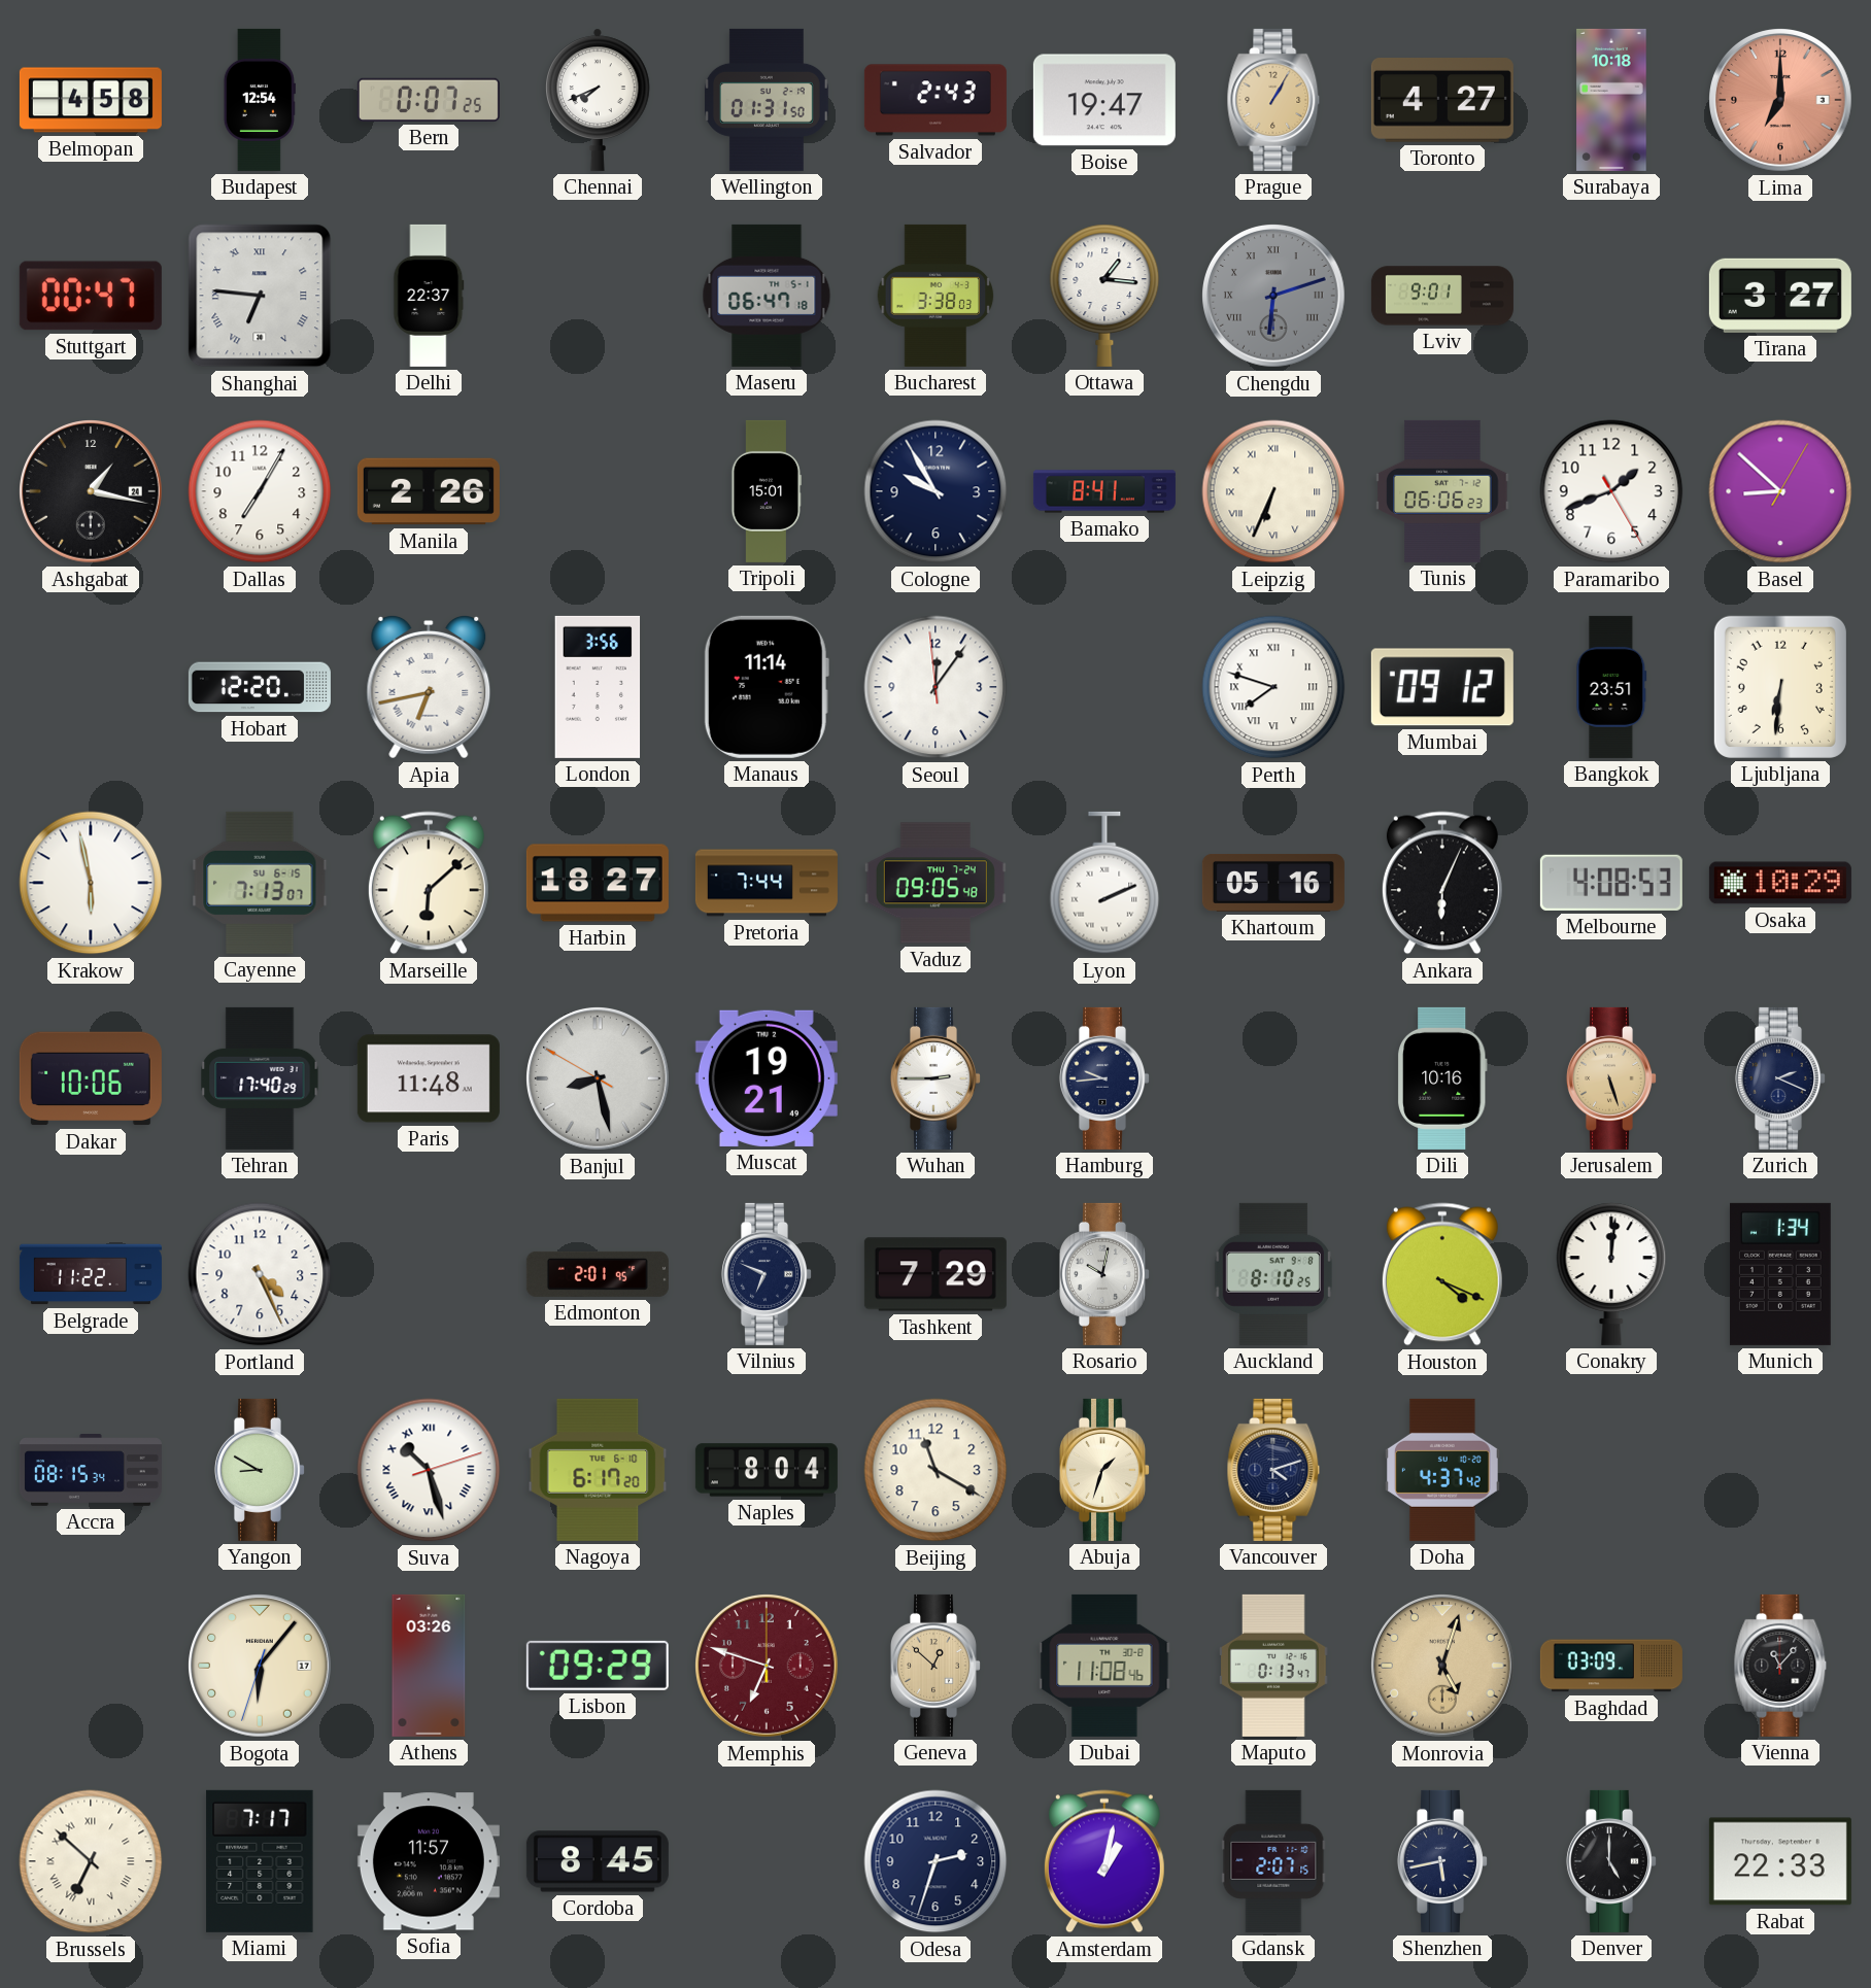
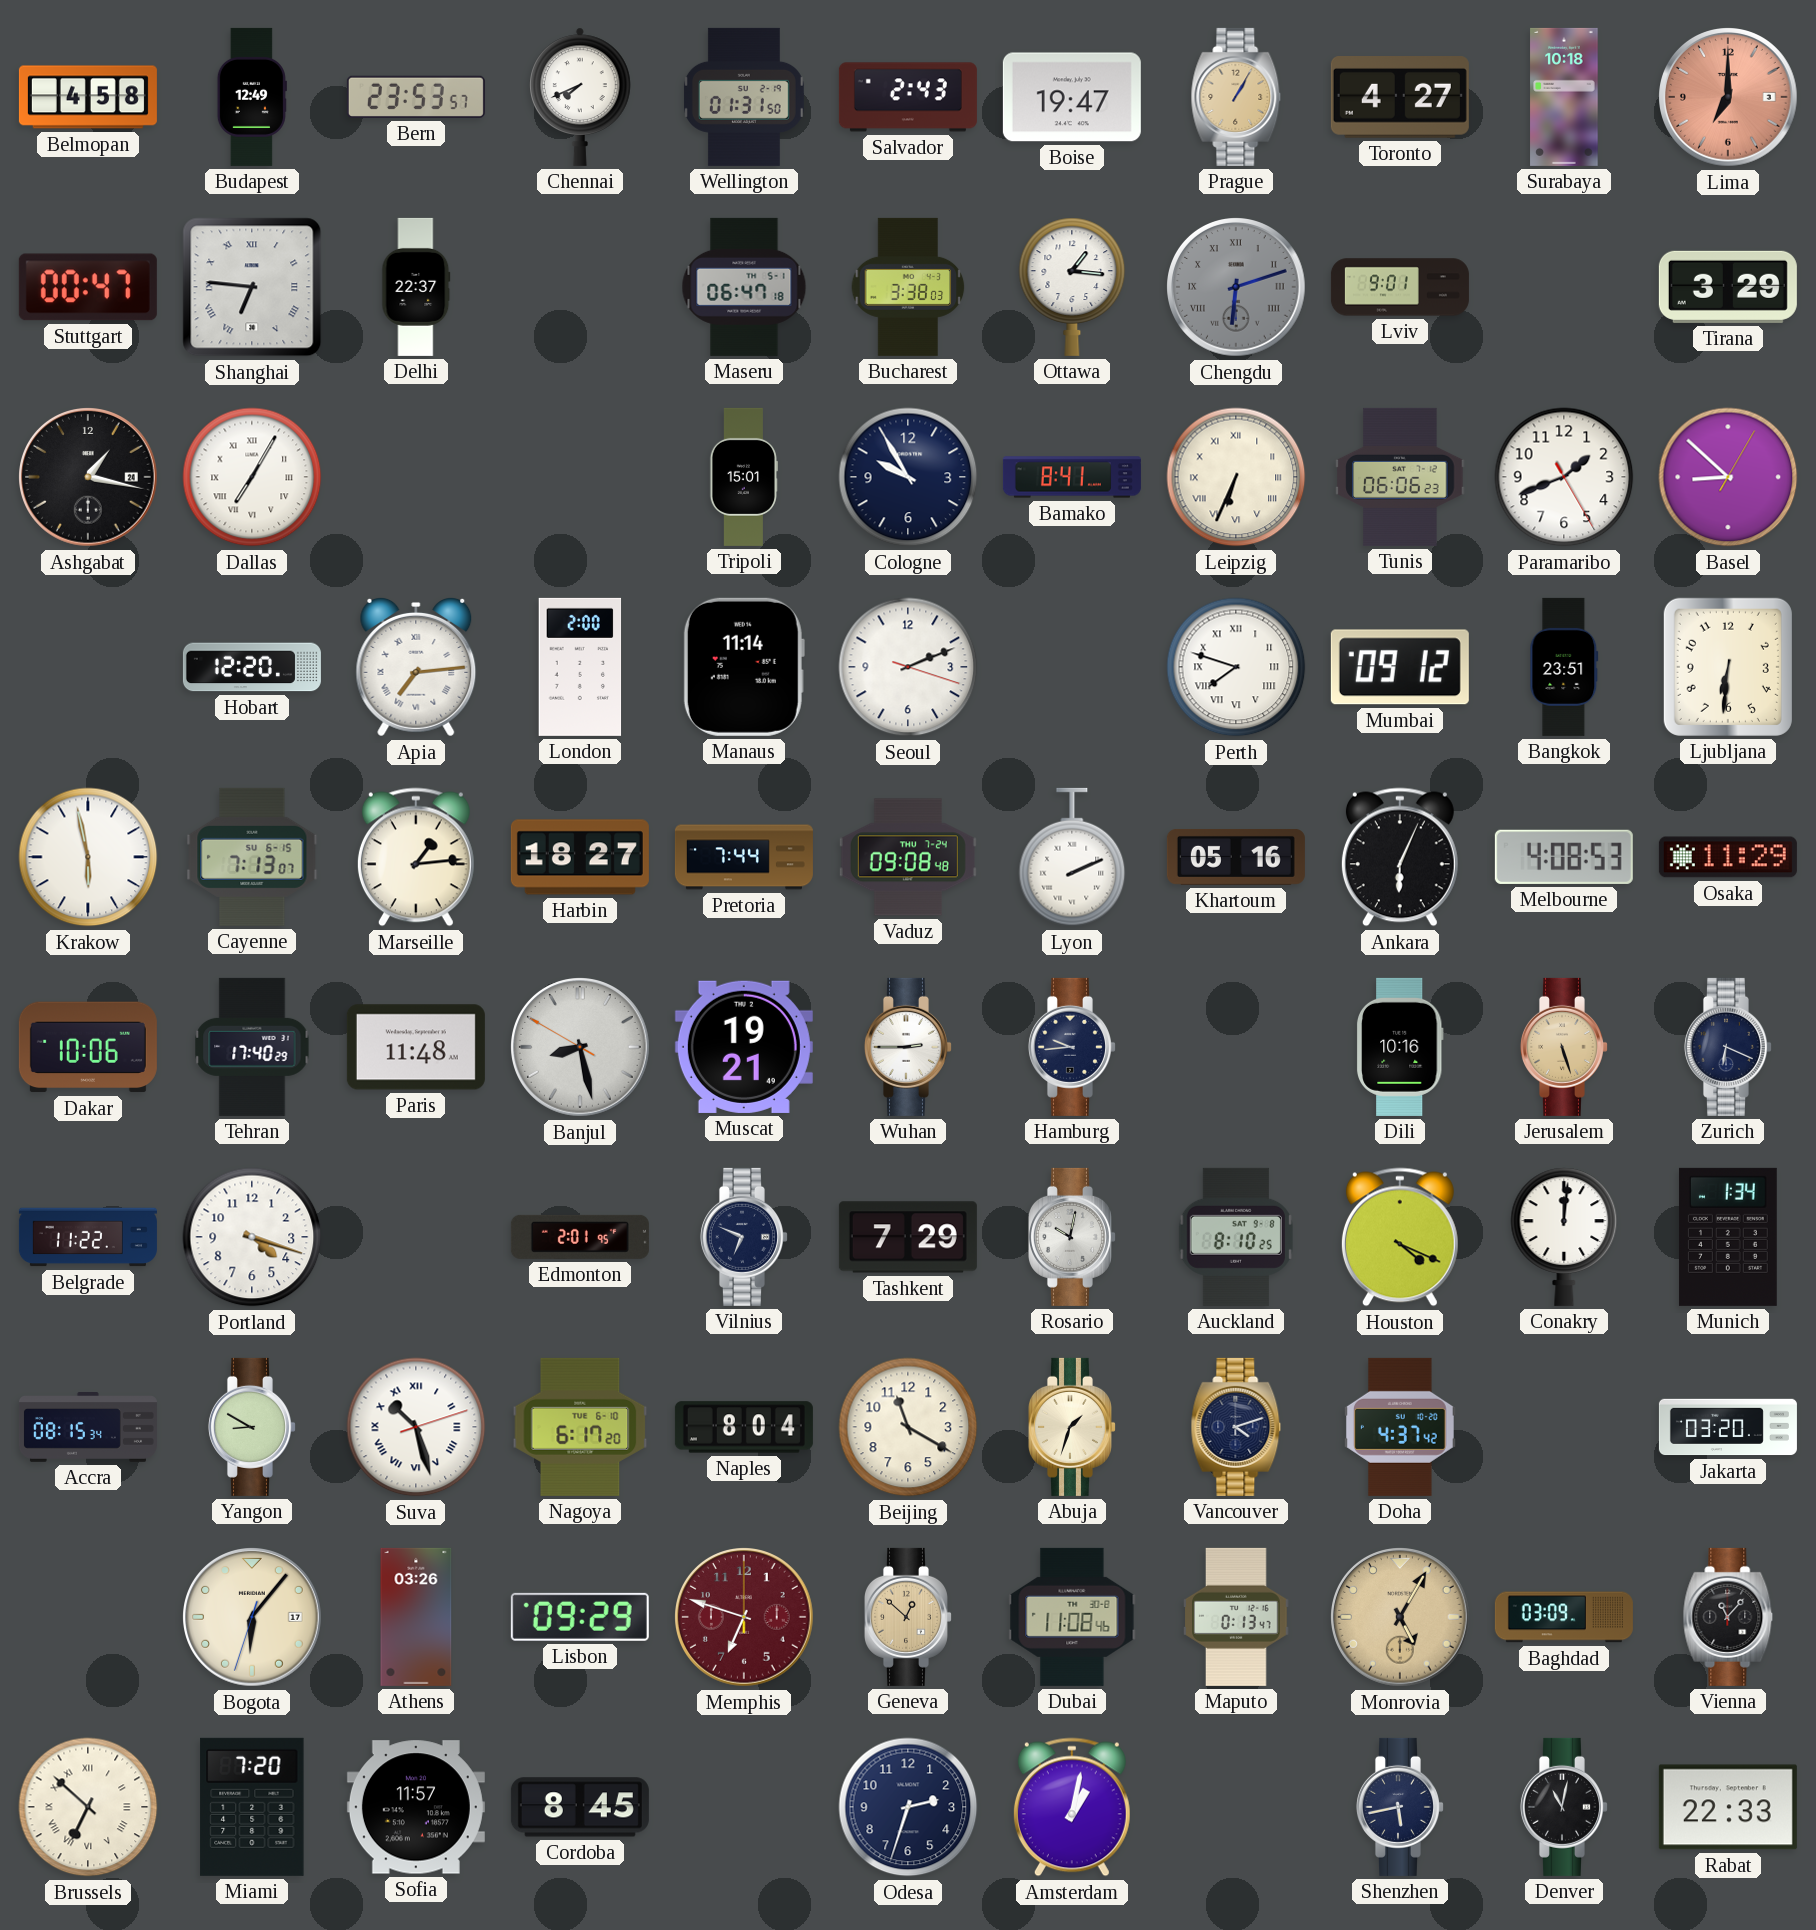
Budapest: 12:54 -> 12:49
Bern: 0:07 -> 23:53
Tirana: 3:27 -> 3:29
Dallas numerals: Arabic -> Roman
Manila: 2:26 -> none
Apia: 6:43 -> 7:14
London: 3:56 -> 2:00
Seoul: 12:05 -> 2:11
Marseille: 6:08 -> 1:14
Vaduz: 09:05 -> 09:08
Osaka: 10:29 -> 11:29
Zurich: 2:19 -> 6:19
Portland: 4:26 -> 4:18
Jakarta: none -> 03:20
Monrovia: 5:03 -> 5:05
Miami: 7:17 -> 7:20
Gdansk: 2:07 -> none
Denver: 5:00 -> 11:02
